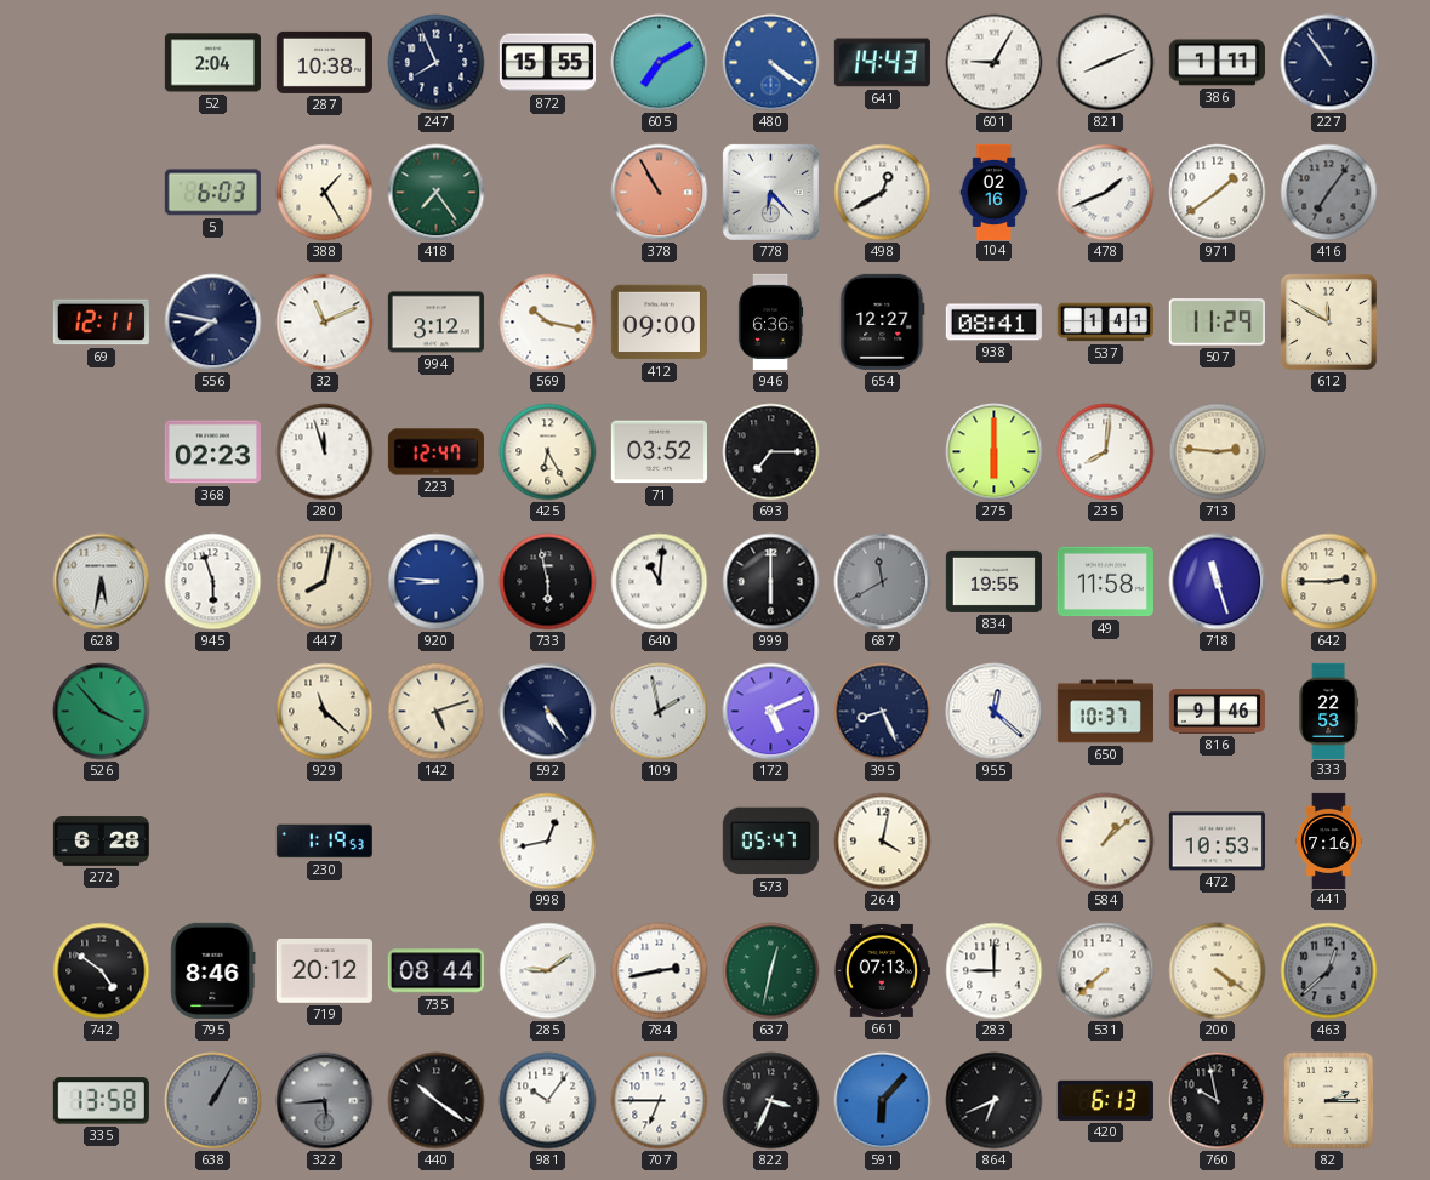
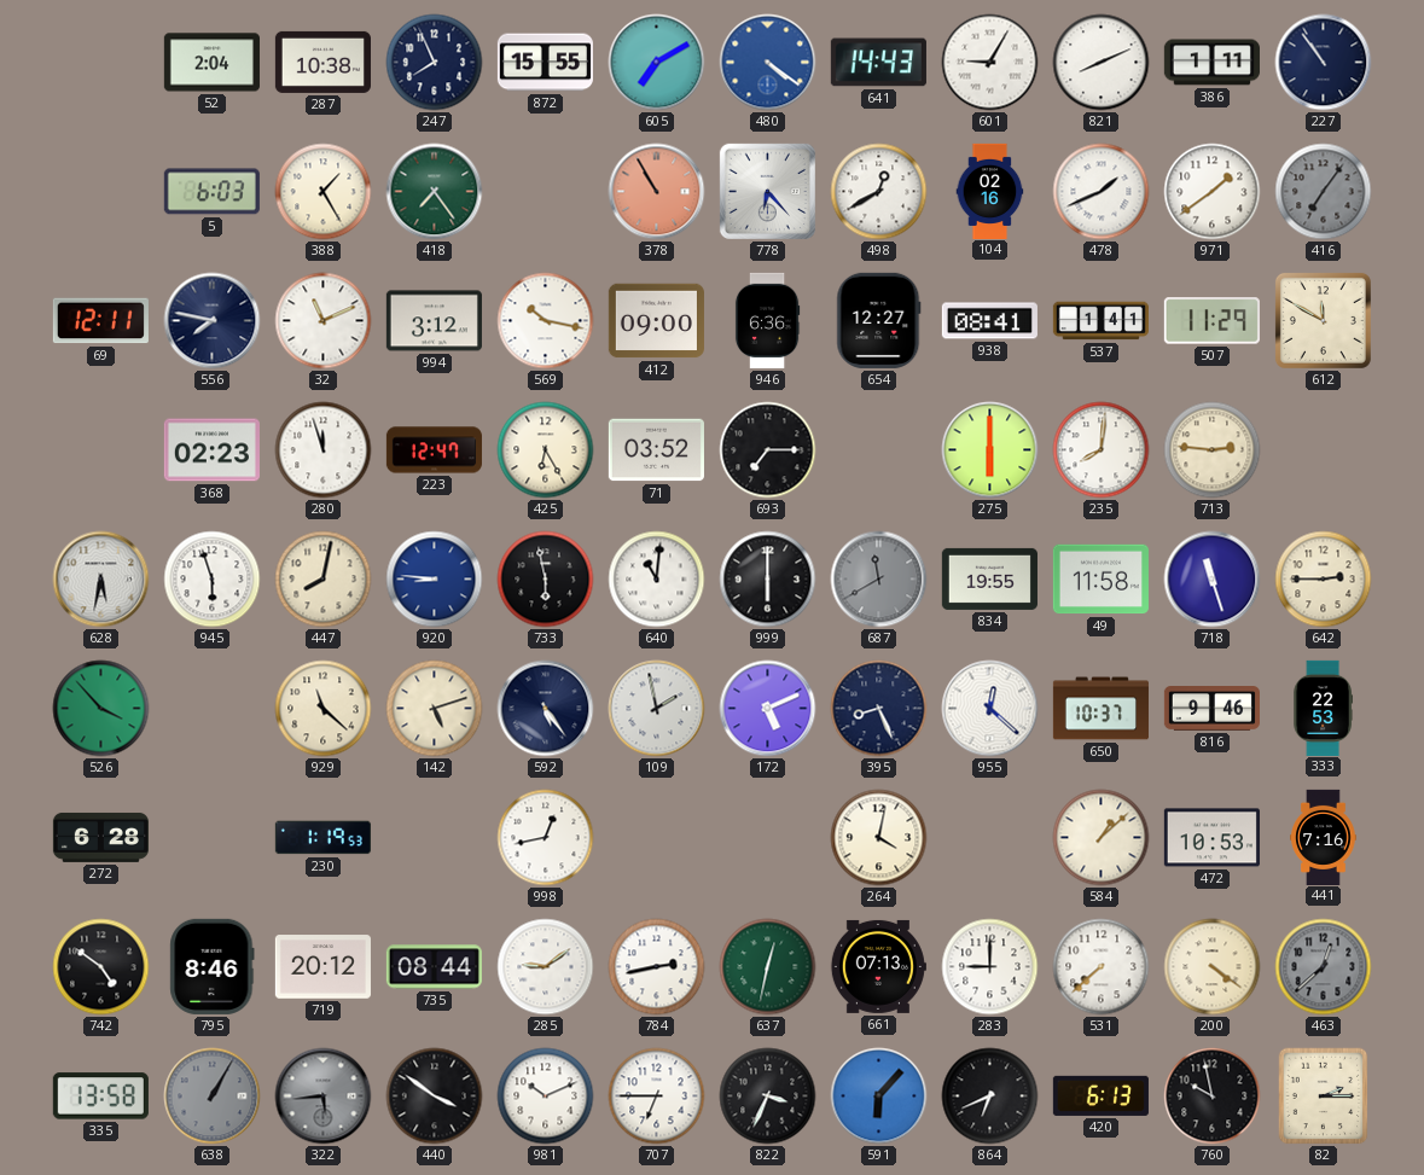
573: 05:47 -> none
440: 10:21 -> 3:51
981: 10:06 -> 10:11
